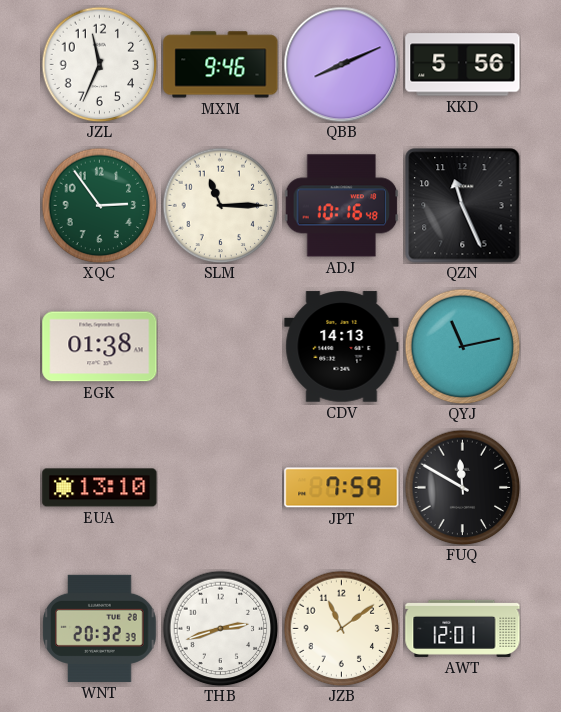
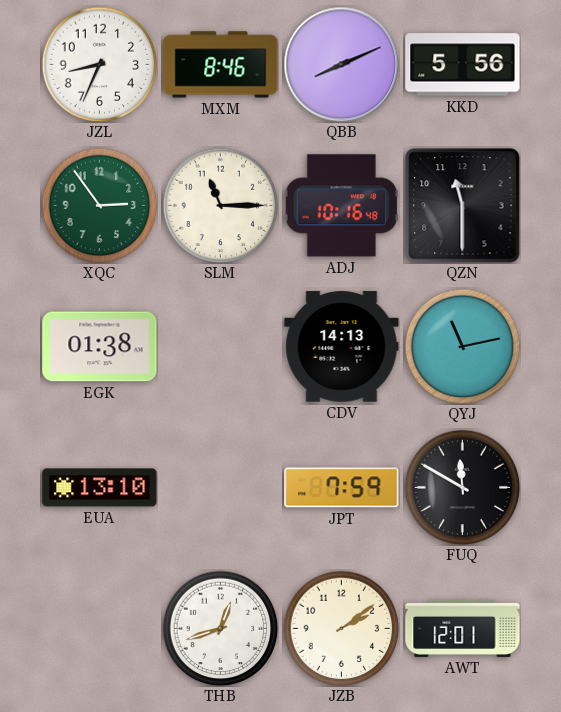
JZL: 11:34 -> 8:34
MXM: 9:46 -> 8:46
QZN: 11:26 -> 11:30
WNT: 20:32 -> none
THB: 2:42 -> 12:42
JZB: 11:09 -> 2:09
